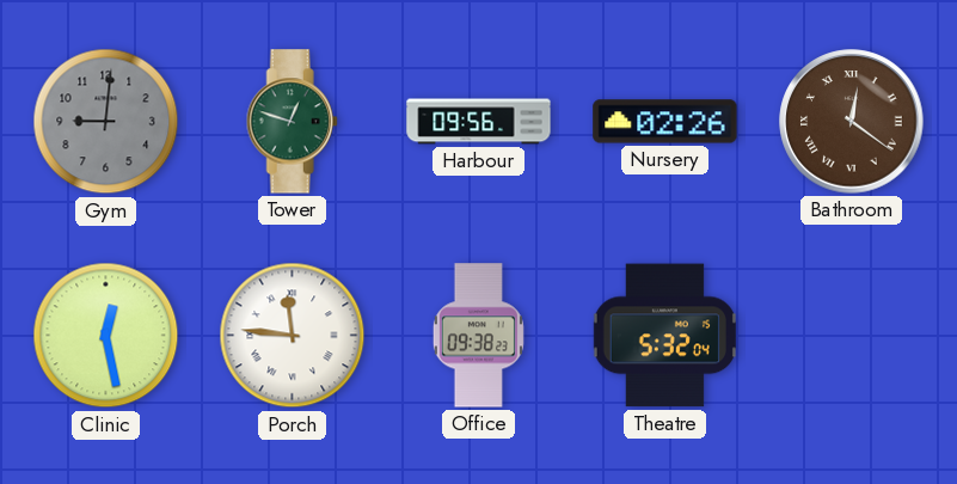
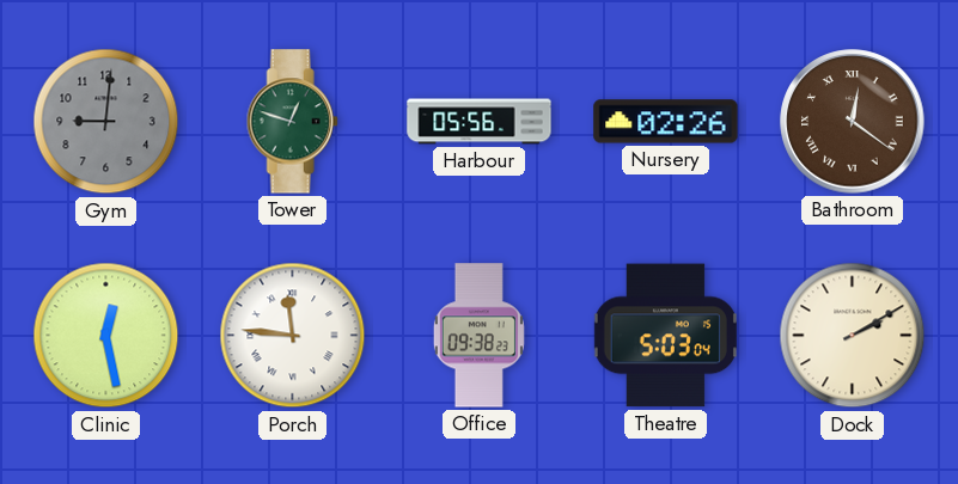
Harbour: 09:56 -> 05:56
Theatre: 5:32 -> 5:03
Dock: none -> 2:10
